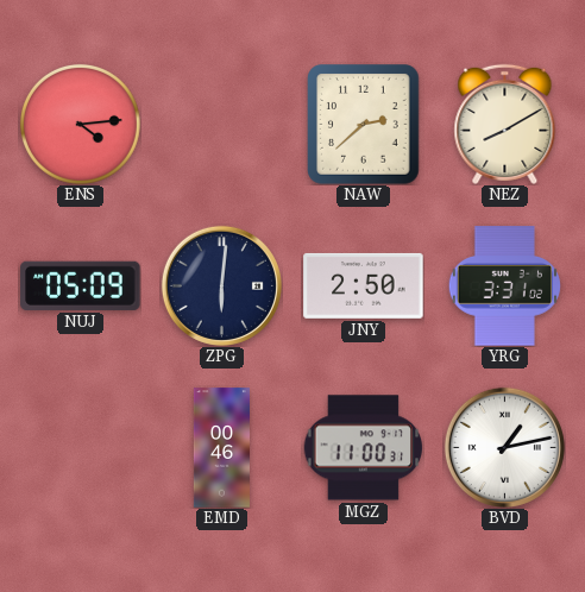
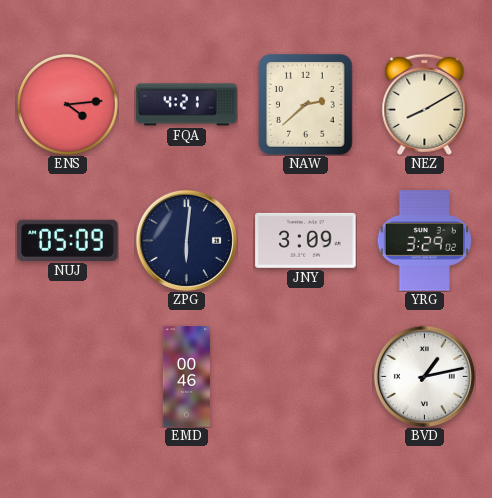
FQA: none -> 4:21
JNY: 2:50 -> 3:09
YRG: 3:31 -> 3:29
MGZ: 11:00 -> none
